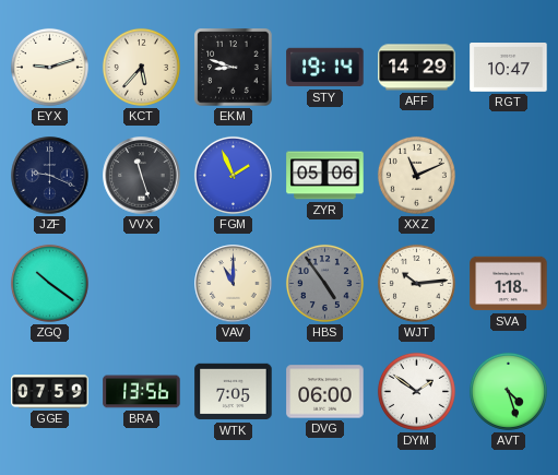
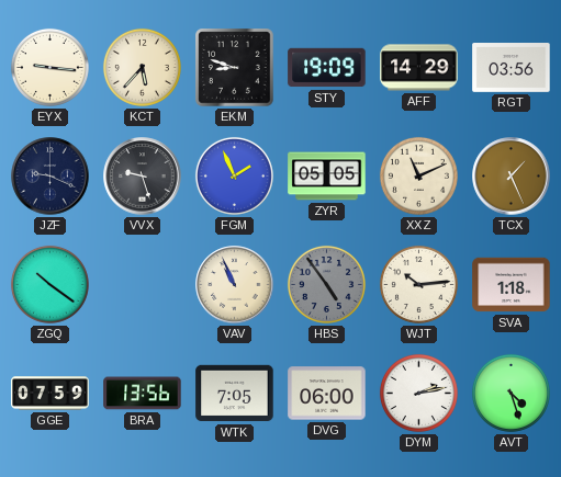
EYX: 9:12 -> 9:16
STY: 19:14 -> 19:09
RGT: 10:47 -> 03:56
VVX: 11:27 -> 9:27
ZYR: 05:06 -> 05:05
TCX: none -> 1:26
VAV: 11:00 -> 10:56
DYM: 1:51 -> 2:13
